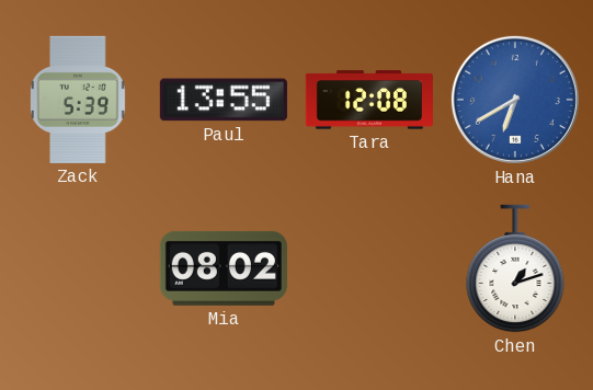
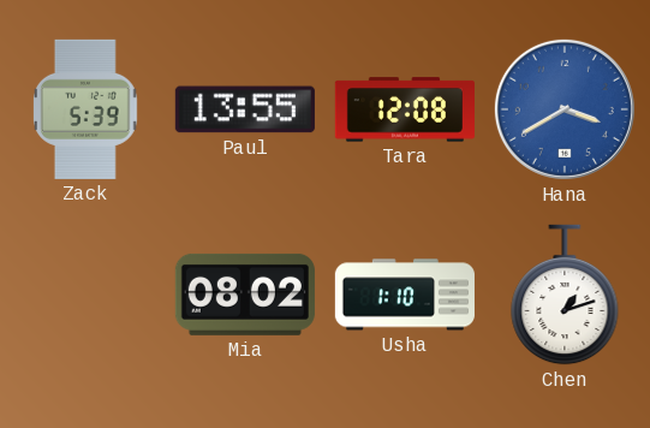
Hana: 6:40 -> 3:40
Usha: none -> 1:10
